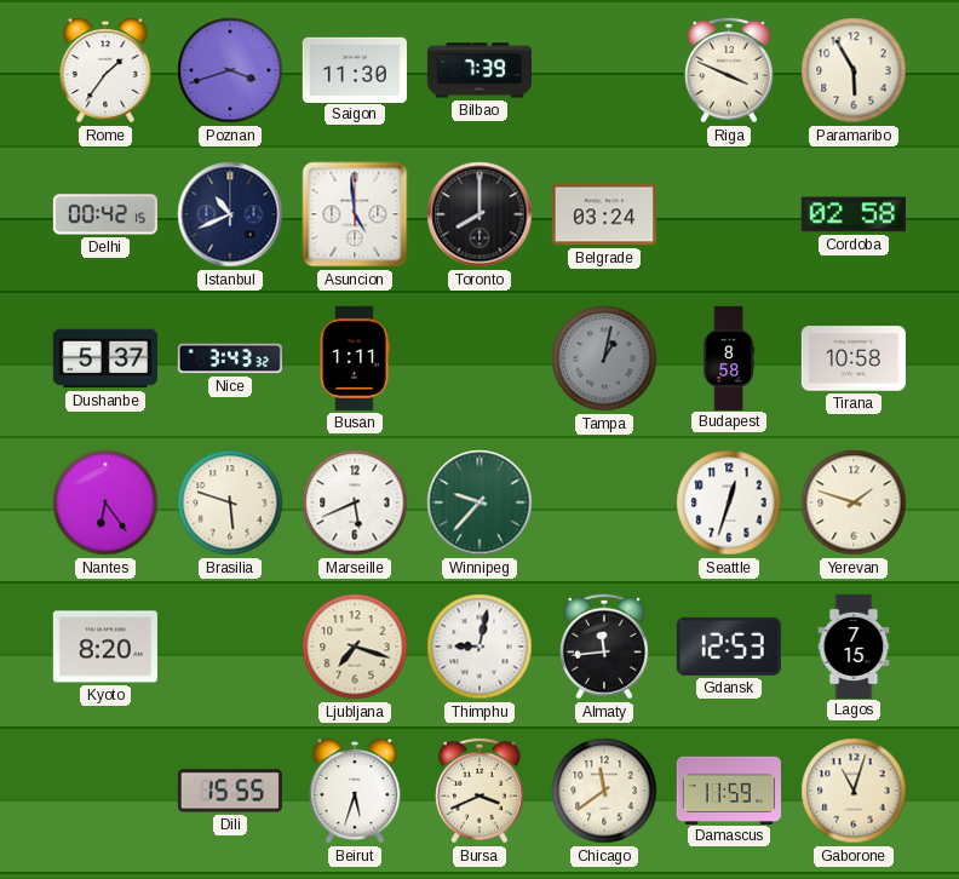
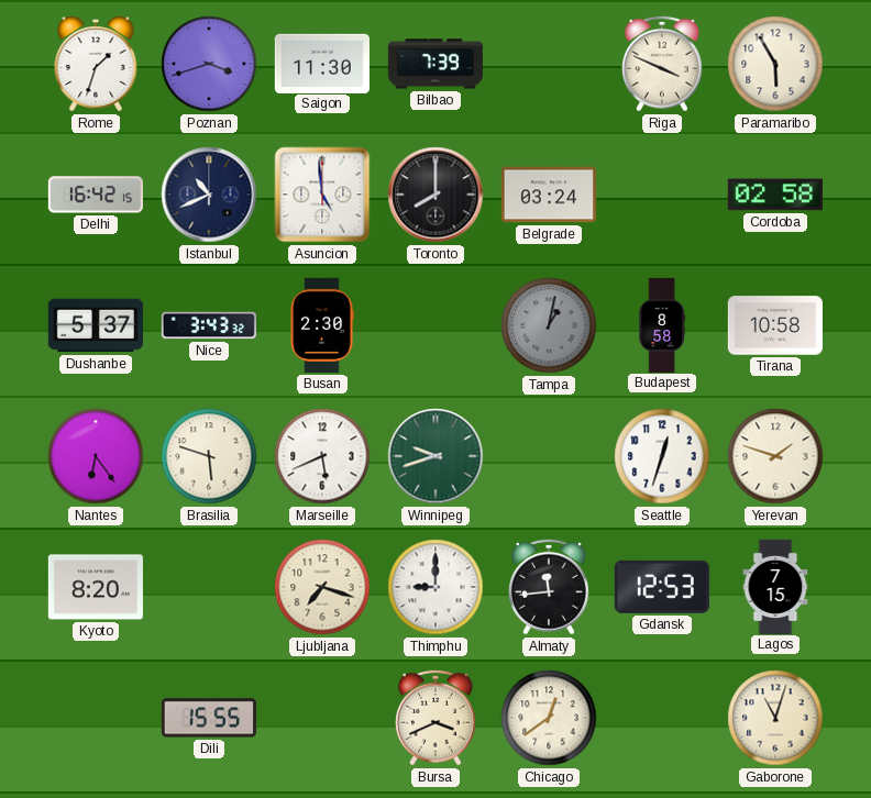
Rome: 1:36 -> 1:33
Delhi: 00:42 -> 16:42
Busan: 1:11 -> 2:30
Winnipeg: 9:37 -> 9:42
Thimphu: 9:02 -> 9:00
Beirut: 5:33 -> none
Chicago: 11:39 -> 12:39
Damascus: 11:59 -> none
